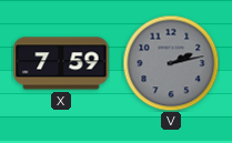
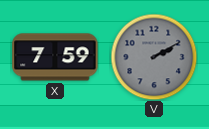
V: 2:13 -> 2:10
